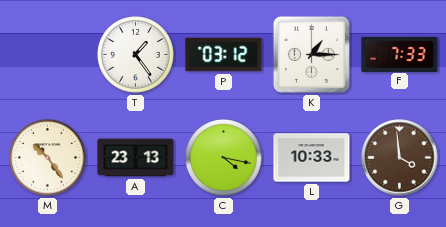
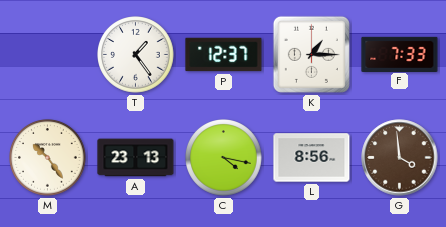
P: 03:12 -> 12:37
L: 10:33 -> 8:56
